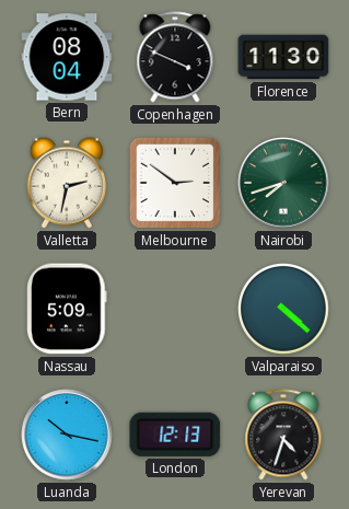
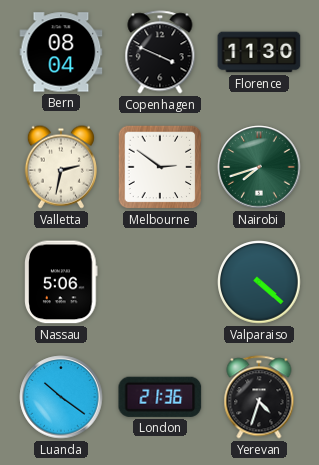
Nassau: 5:09 -> 5:06
Luanda: 10:17 -> 10:21
London: 12:13 -> 21:36
